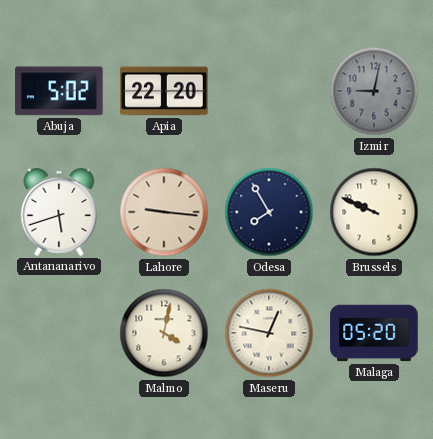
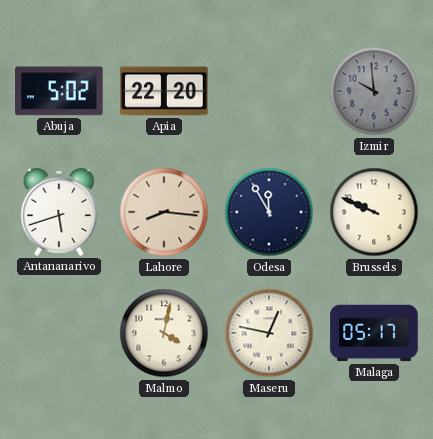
Izmir: 9:02 -> 9:59
Lahore: 9:16 -> 8:16
Odesa: 7:55 -> 11:55
Malaga: 05:20 -> 05:17
